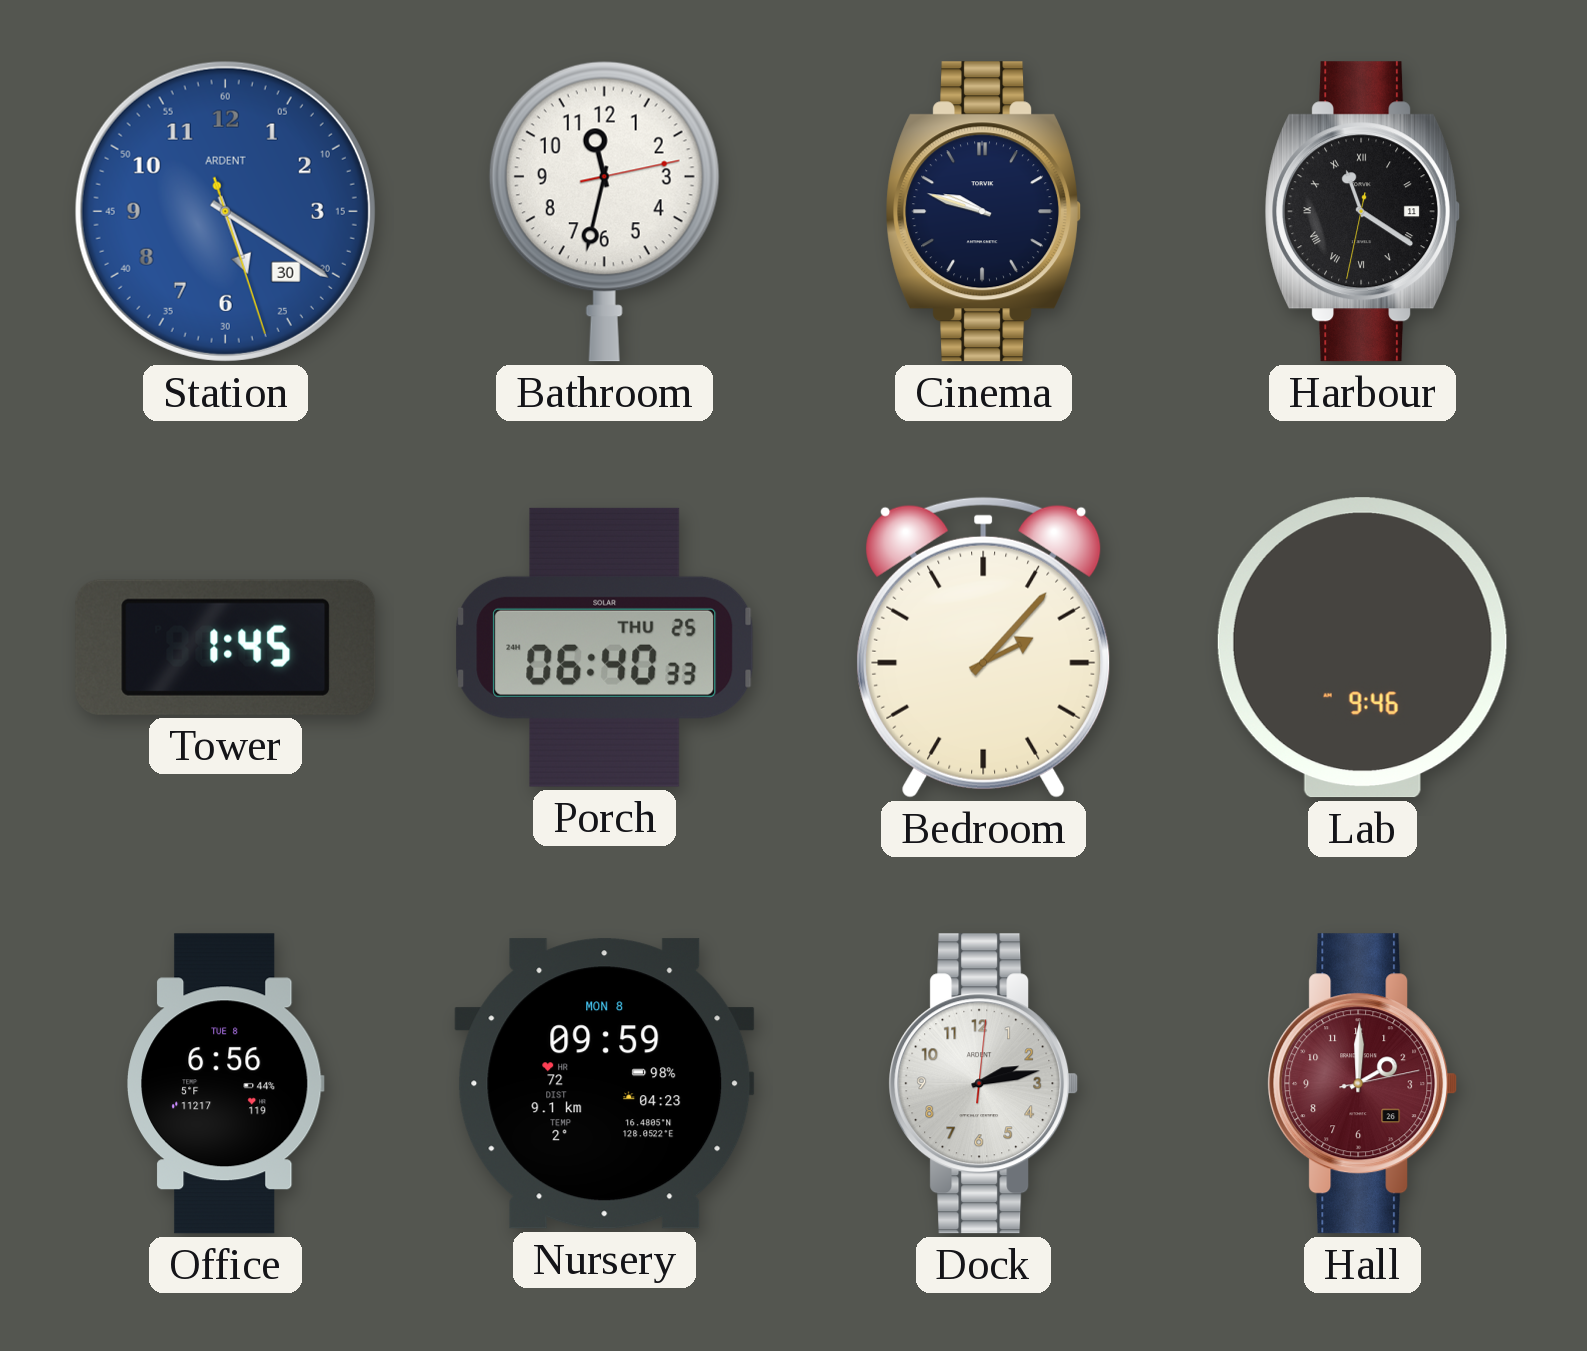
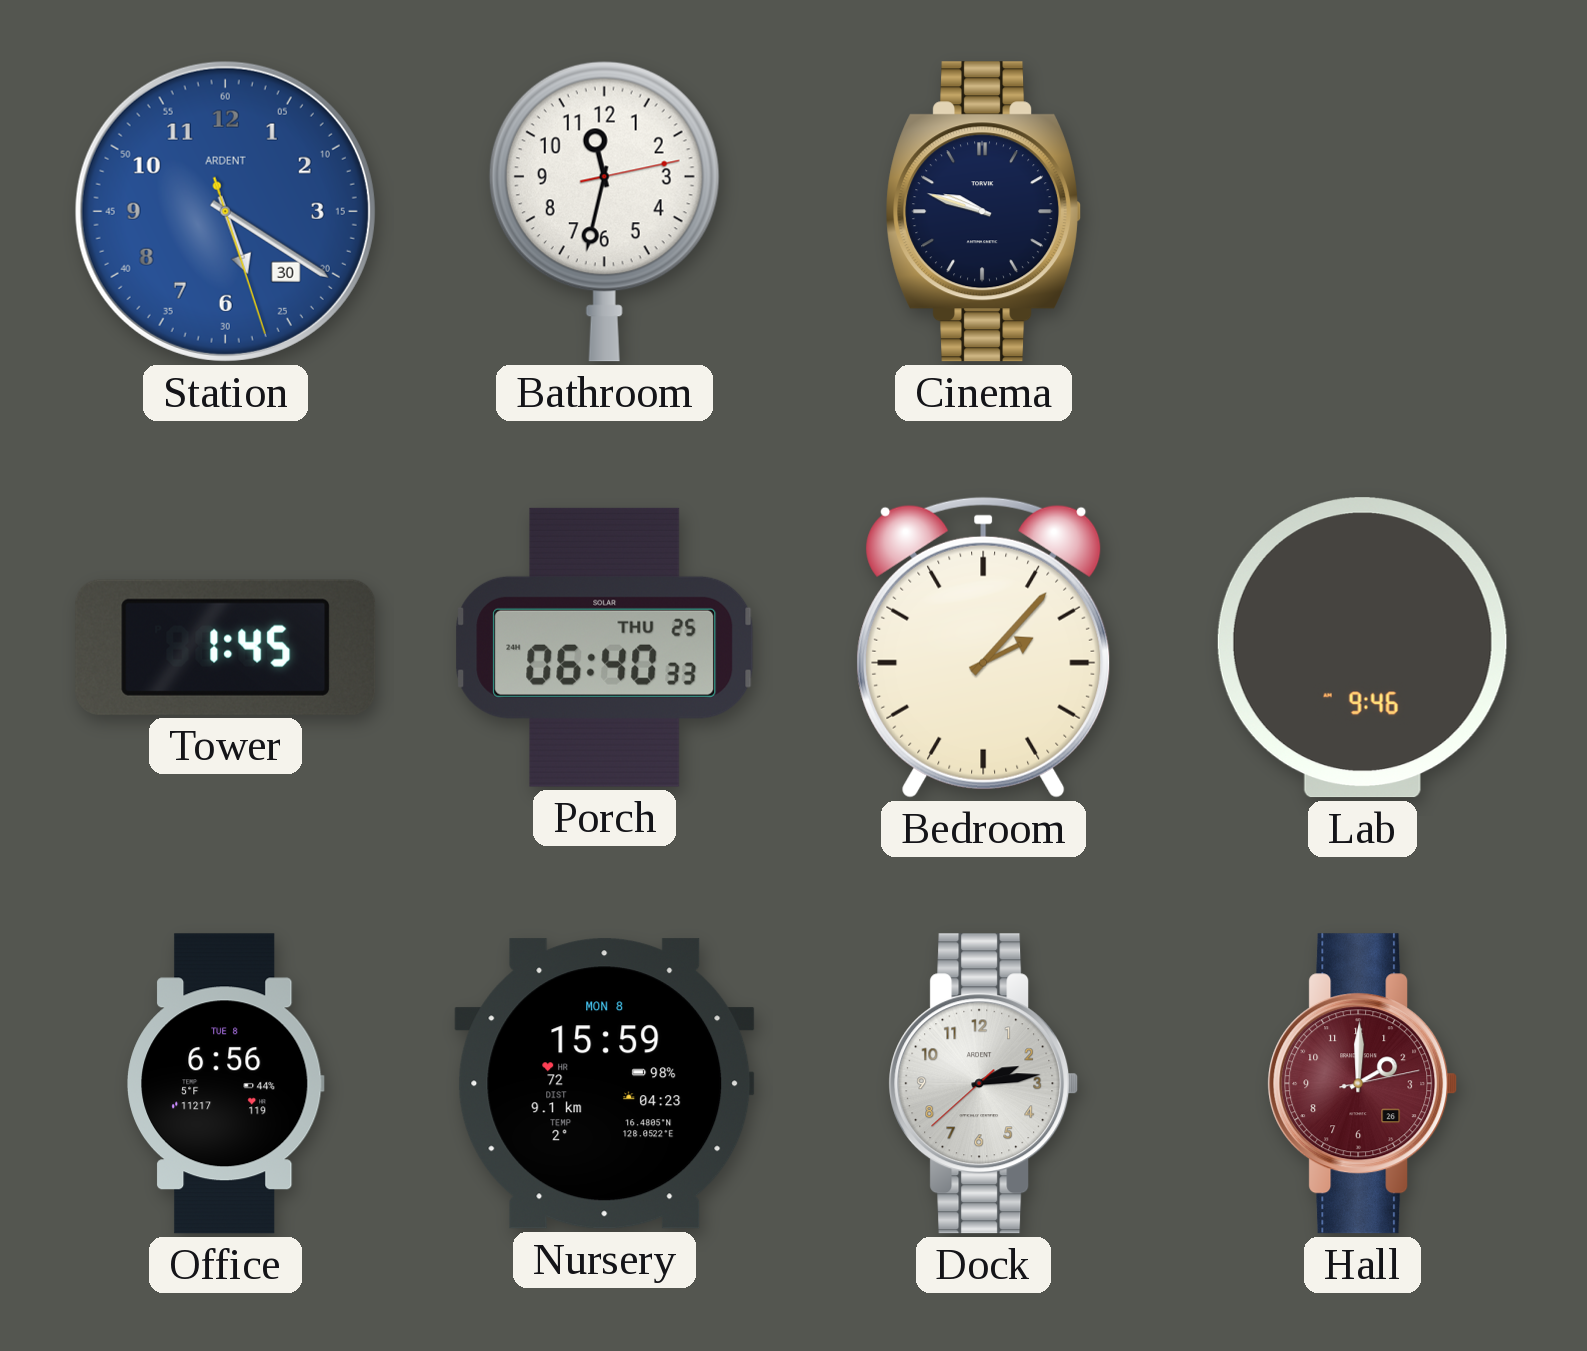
Harbour: 11:20 -> none
Nursery: 09:59 -> 15:59
Dock: 2:13:01 -> 2:13:38
